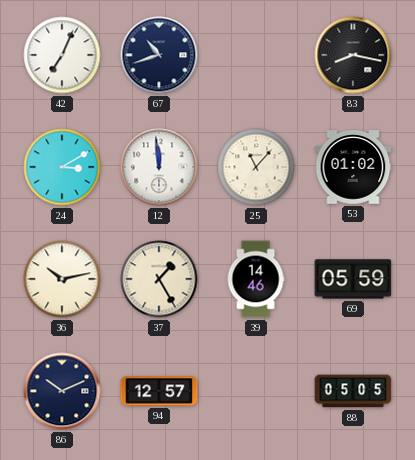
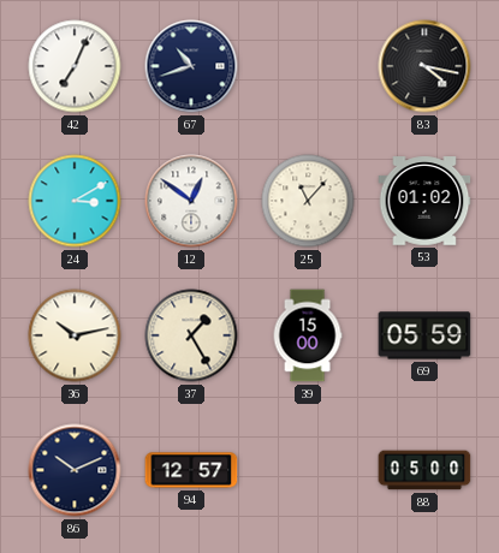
83: 8:17 -> 4:17
12: 11:59 -> 12:51
39: 14:46 -> 15:00
88: 05:05 -> 05:00
